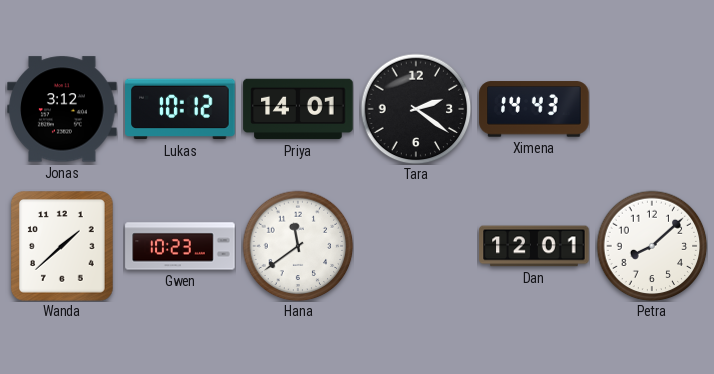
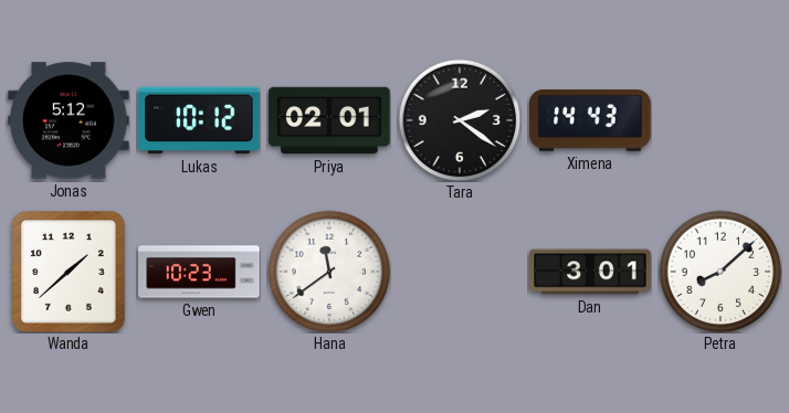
Jonas: 3:12 -> 5:12
Priya: 14:01 -> 02:01
Dan: 12:01 -> 3:01
